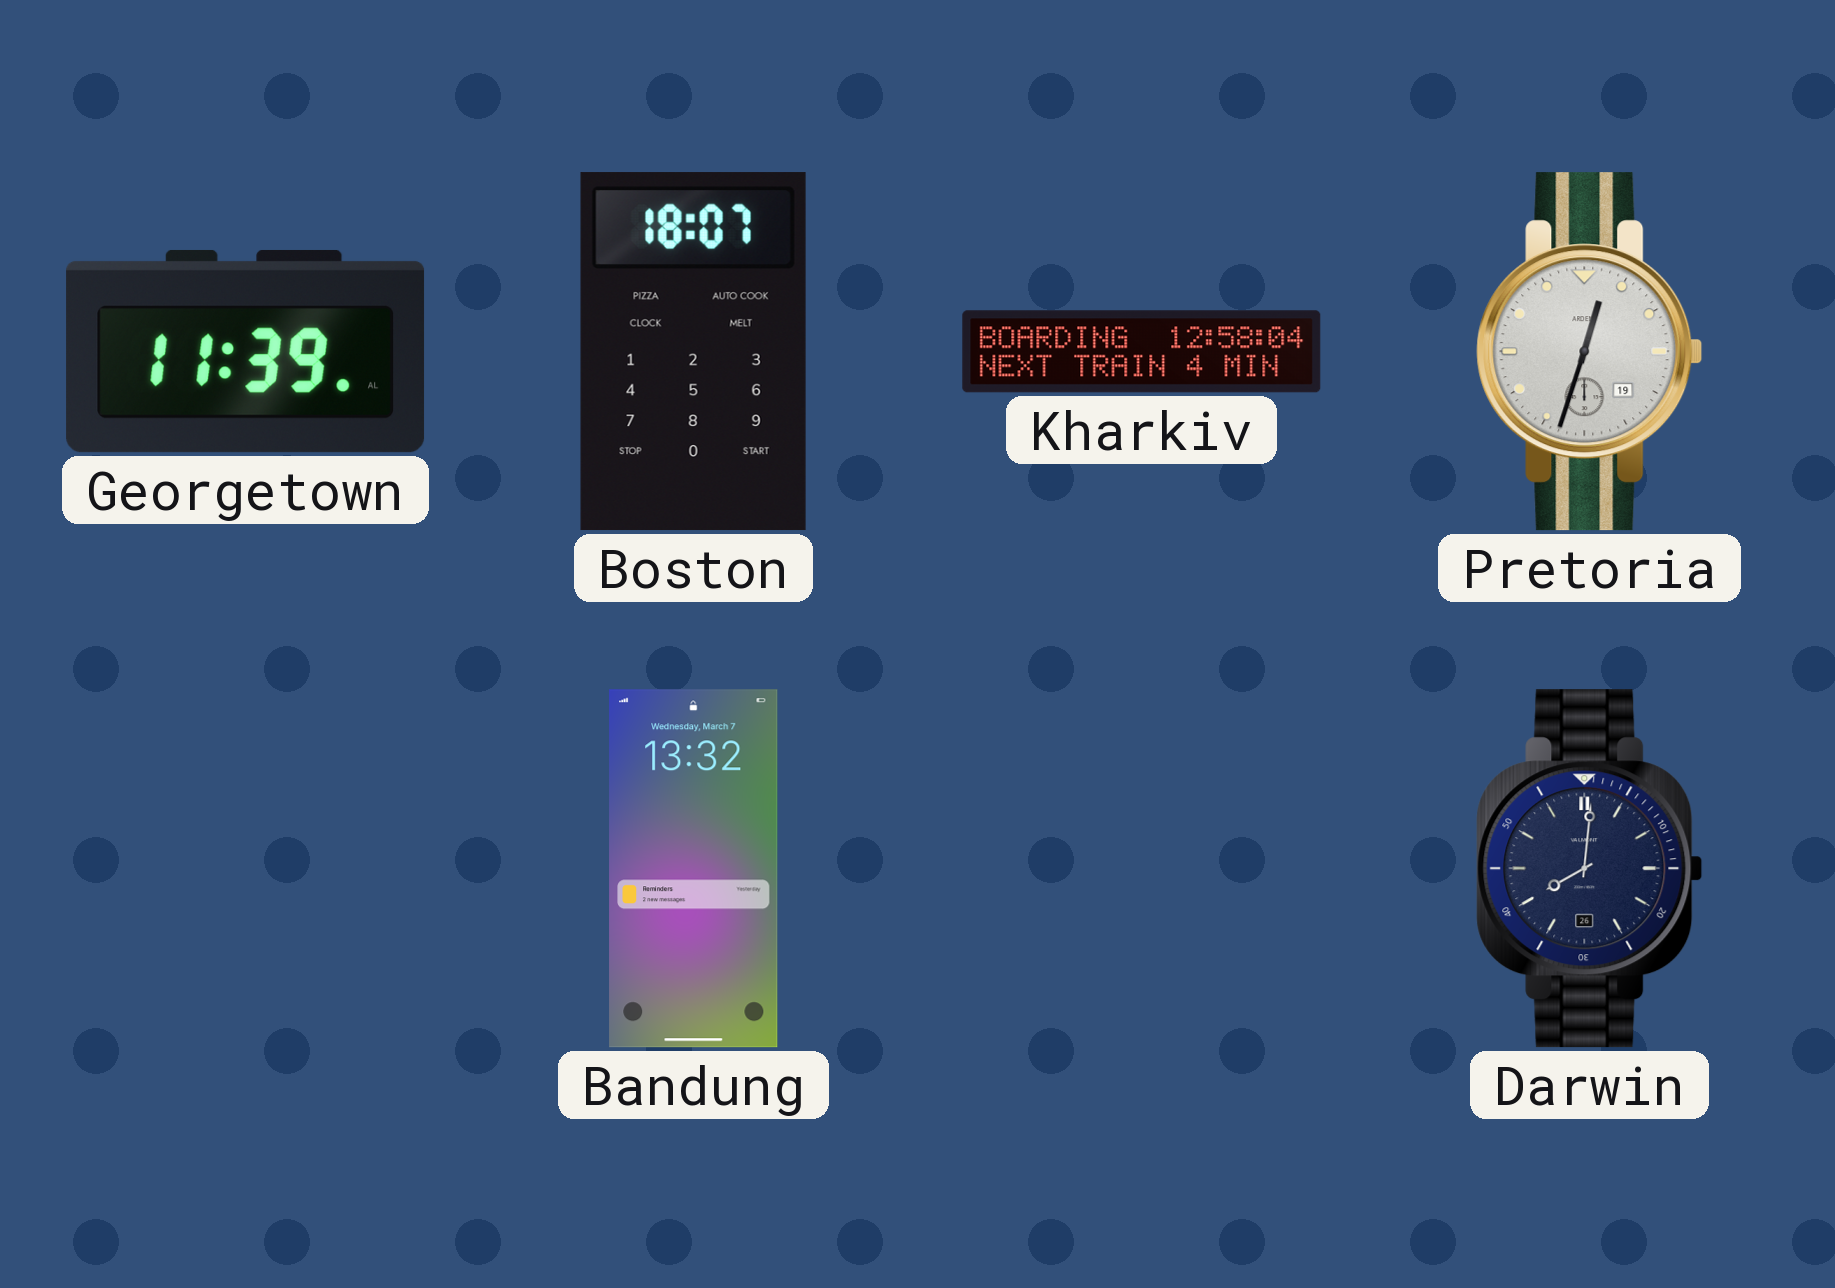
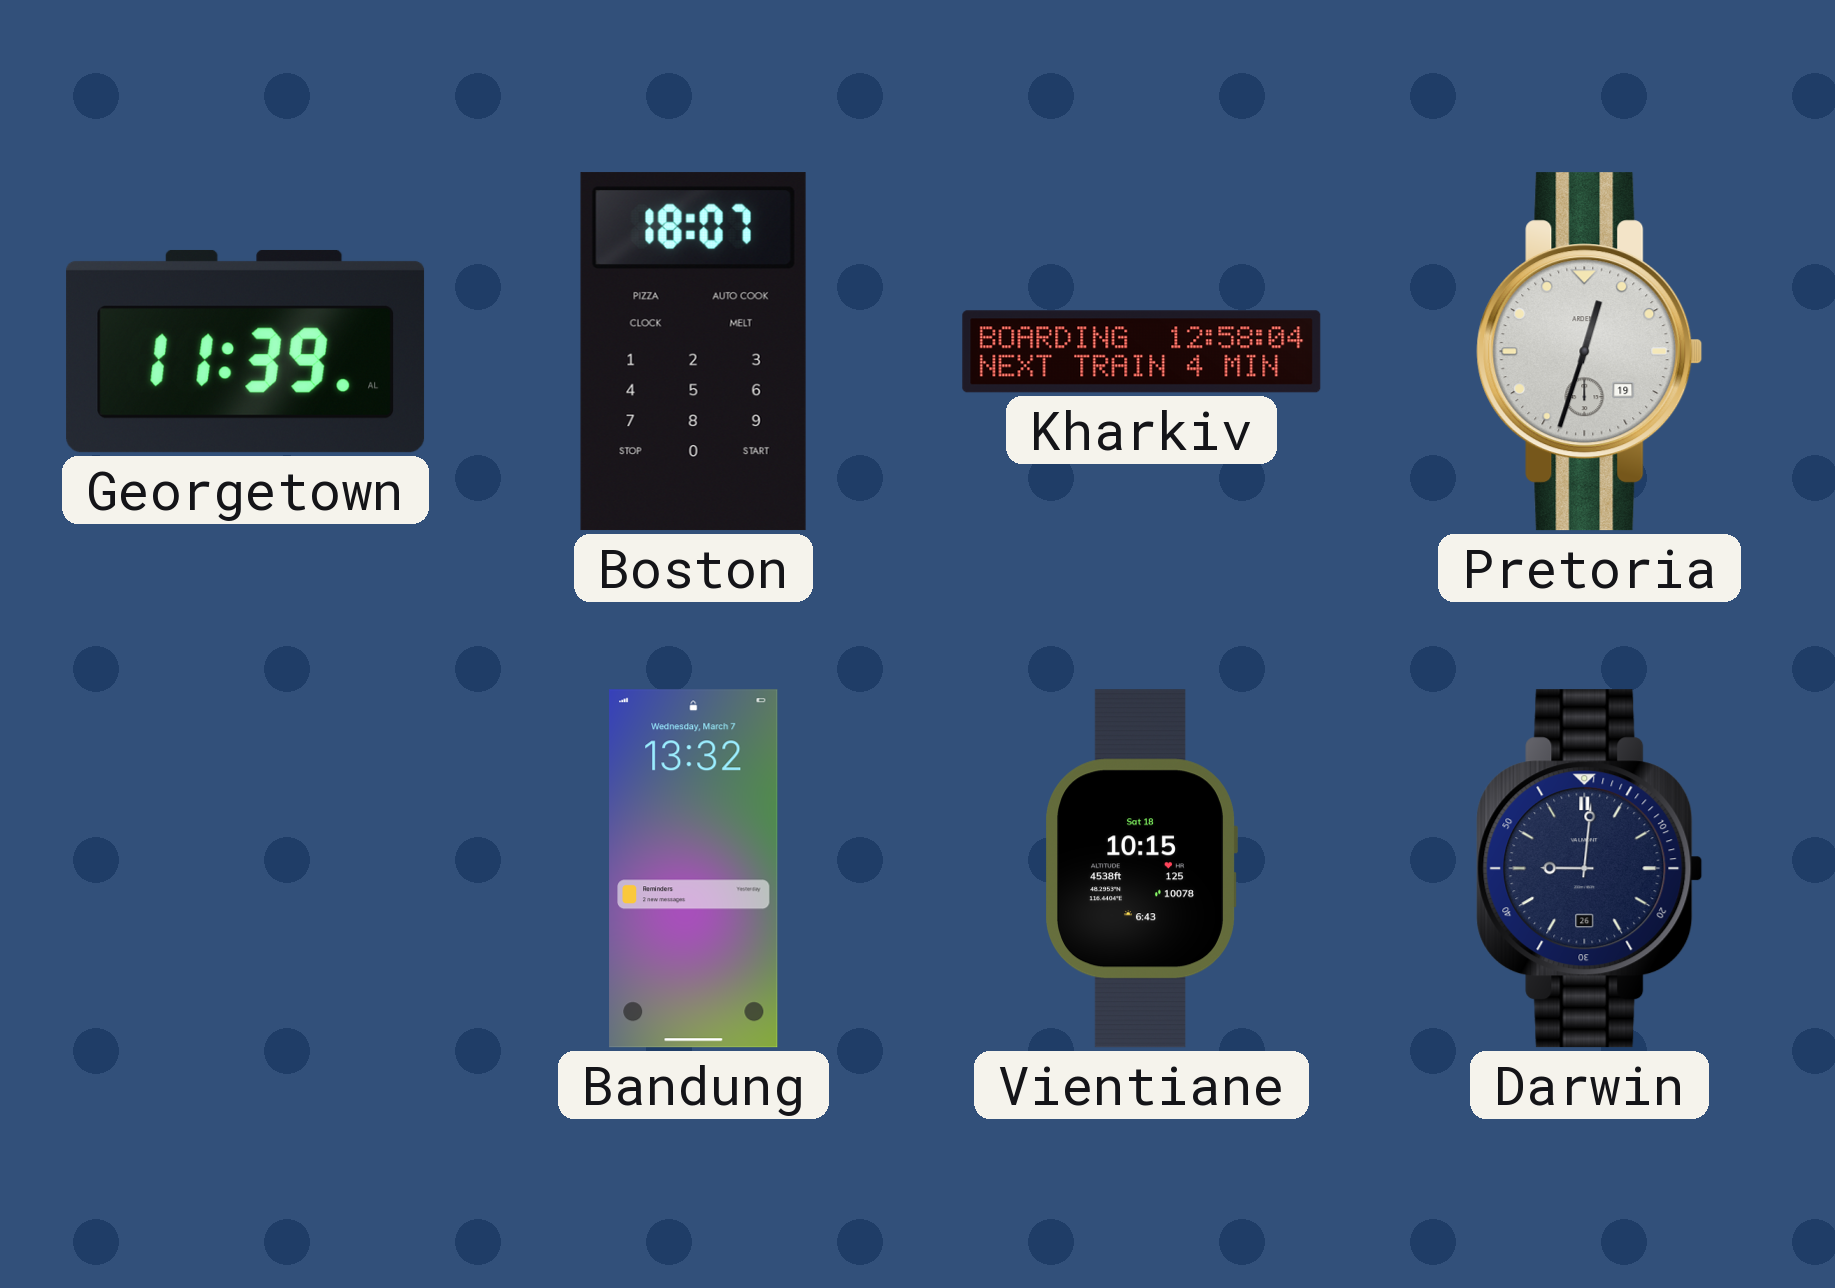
Vientiane: none -> 10:15
Darwin: 8:01 -> 9:01
